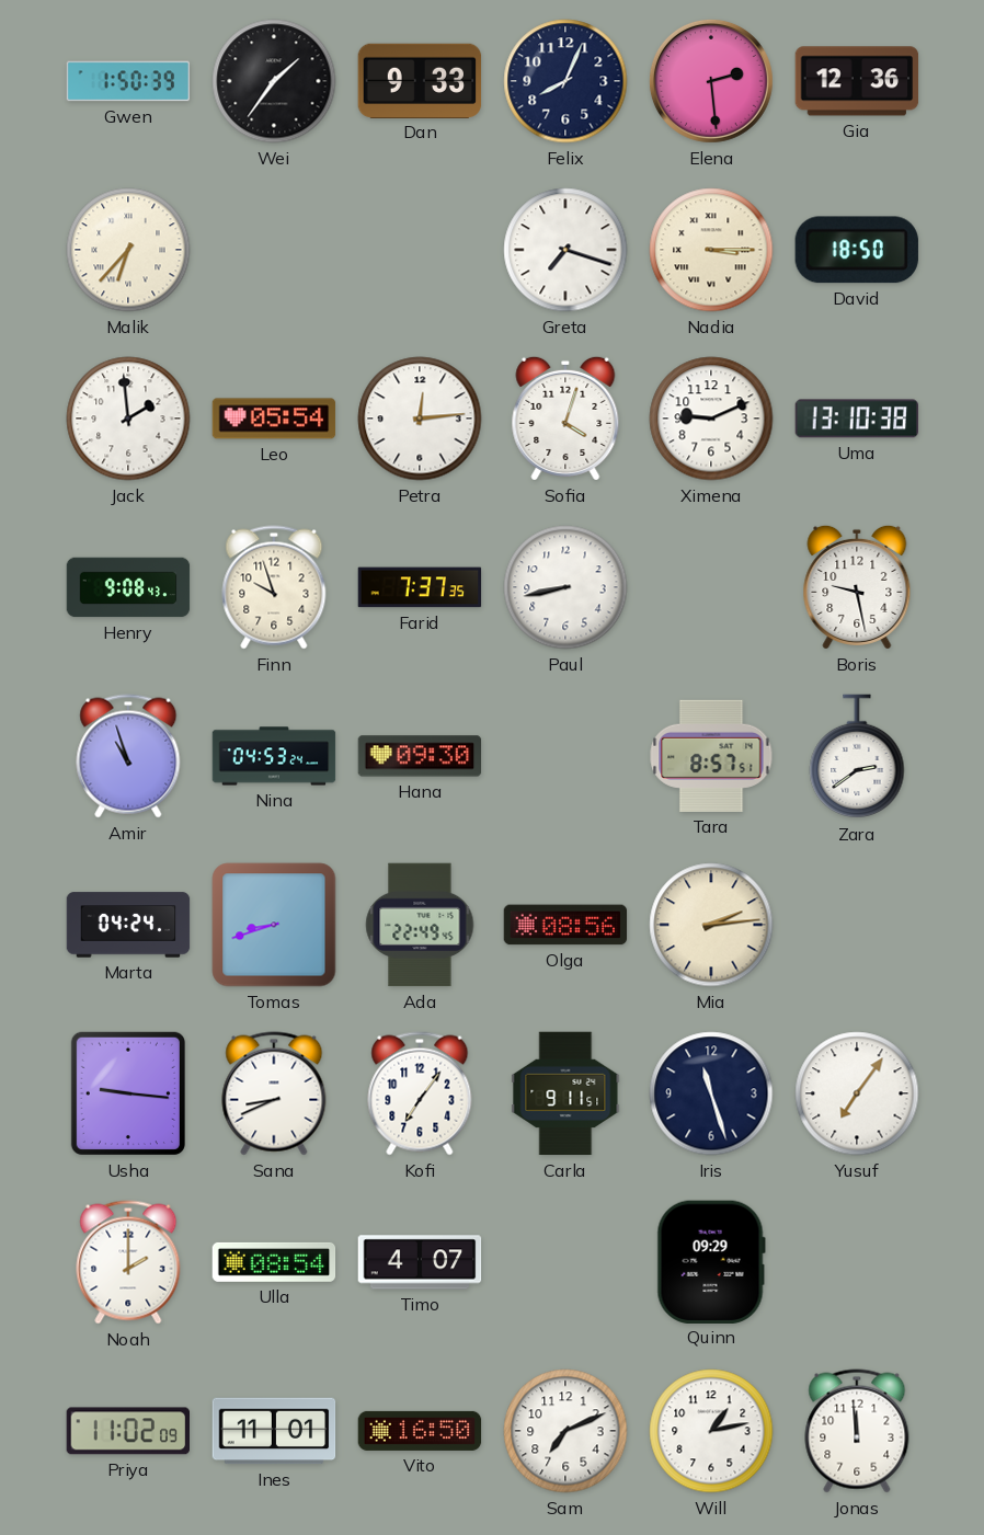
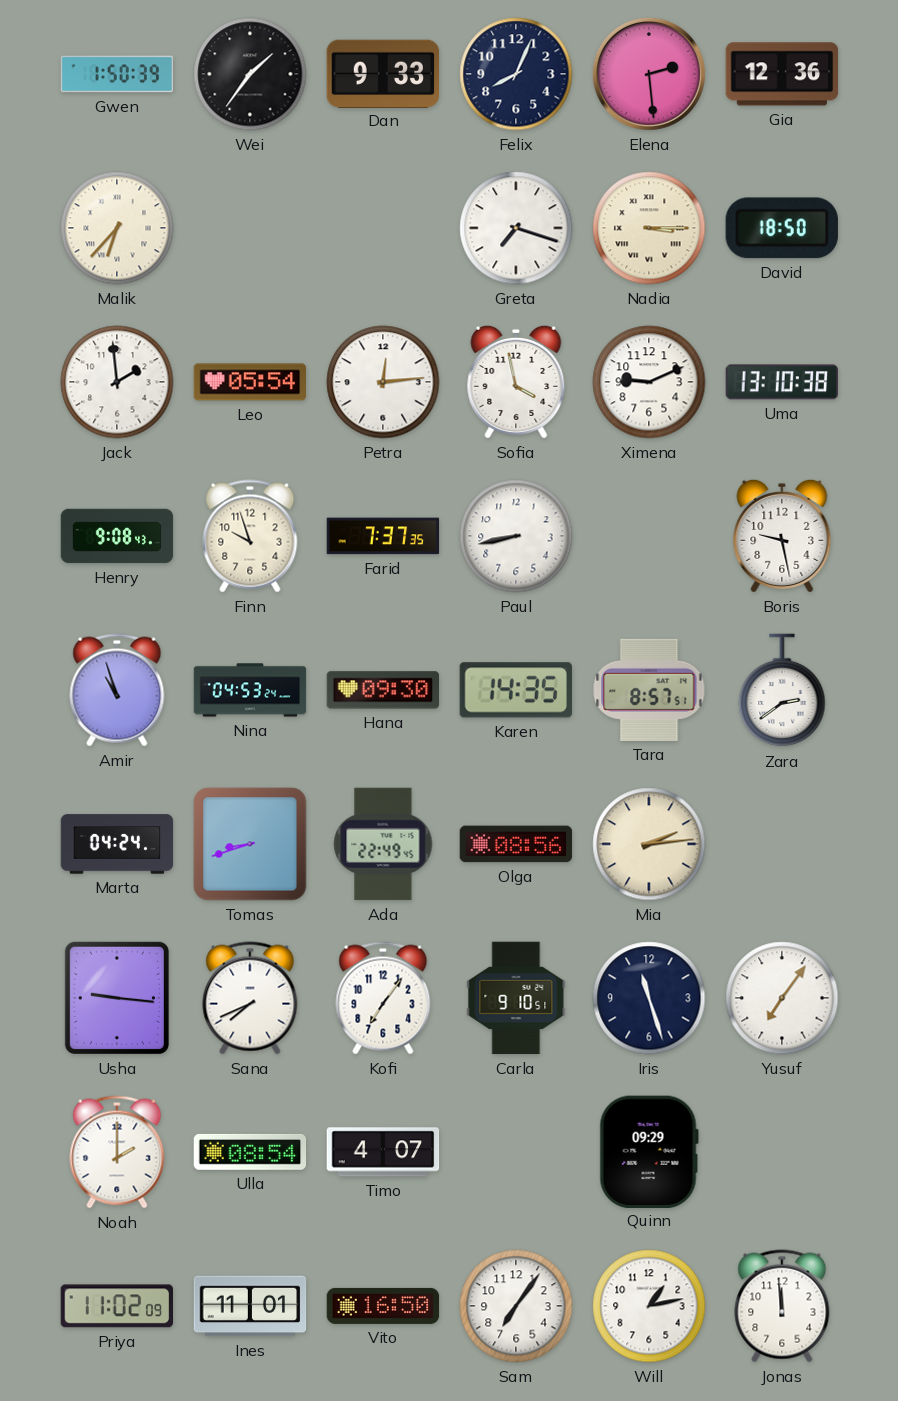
Sofia: 4:03 -> 3:58
Karen: none -> 14:35
Sana: 8:41 -> 7:41
Carla: 9:11 -> 9:10
Sam: 7:11 -> 7:06
